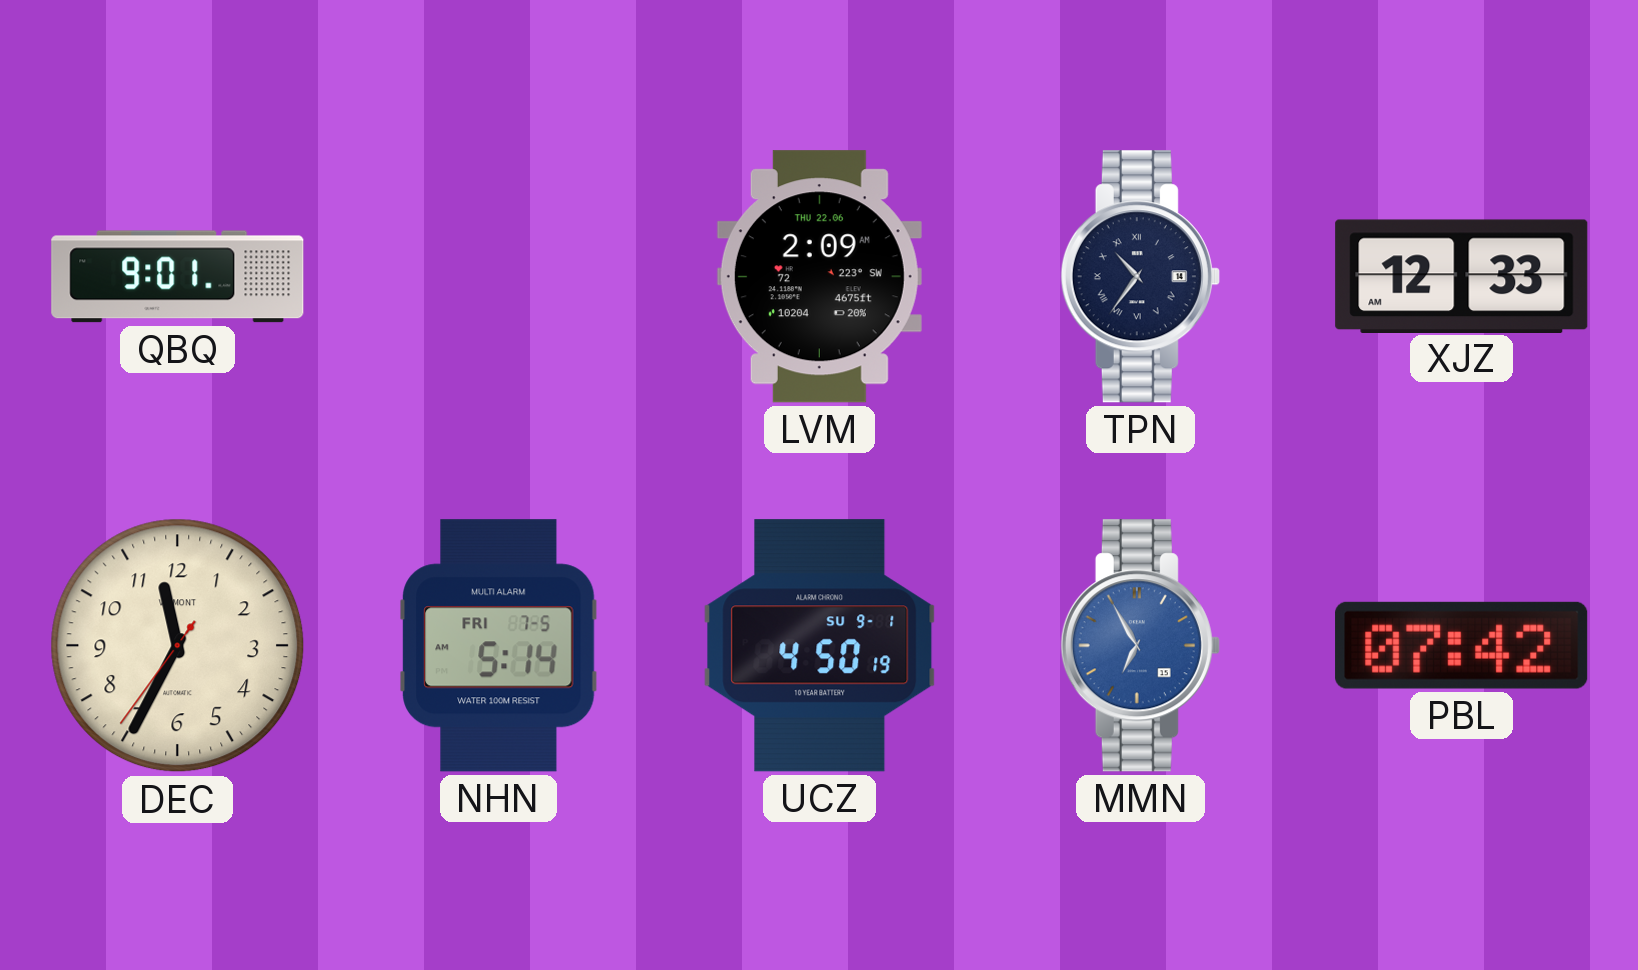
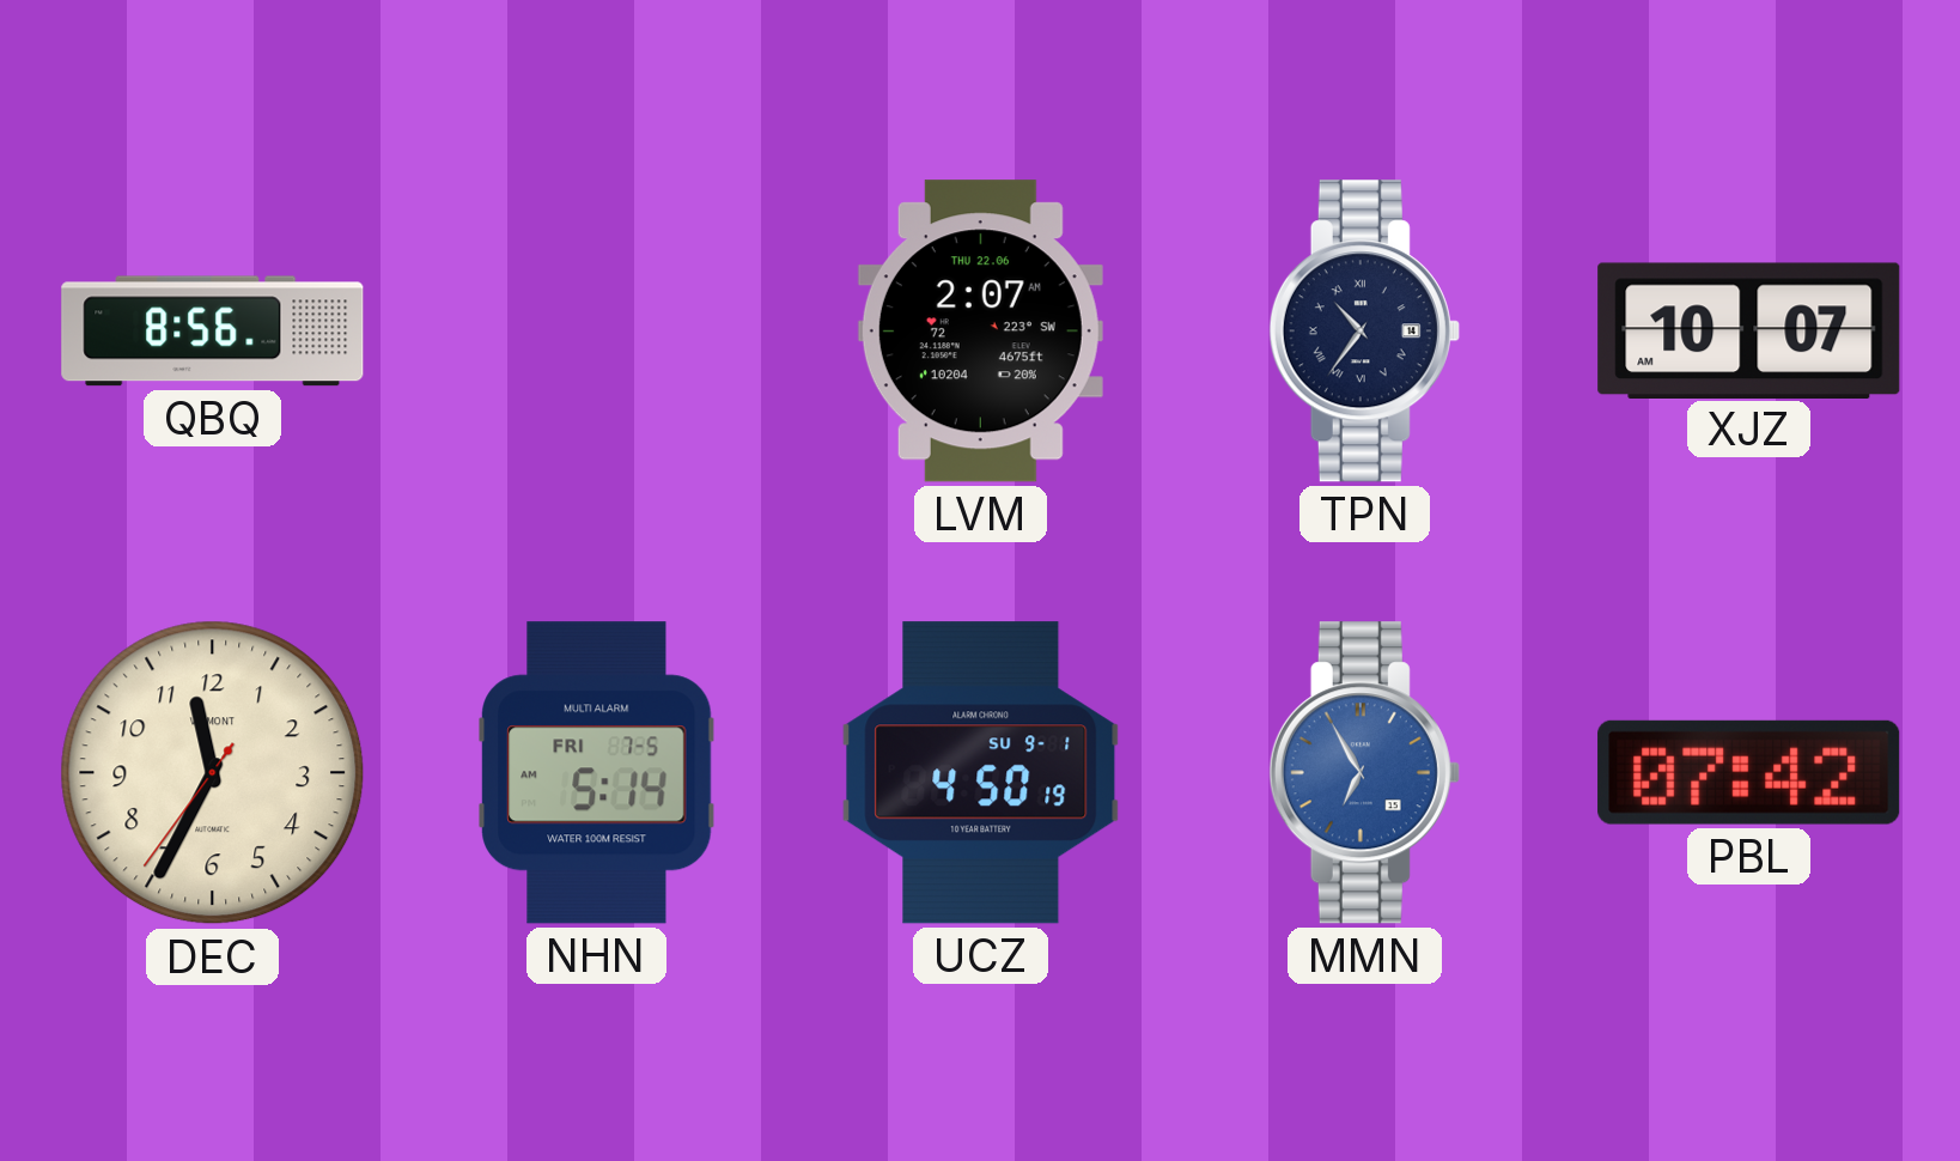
QBQ: 9:01 -> 8:56
LVM: 2:09 -> 2:07
XJZ: 12:33 -> 10:07
